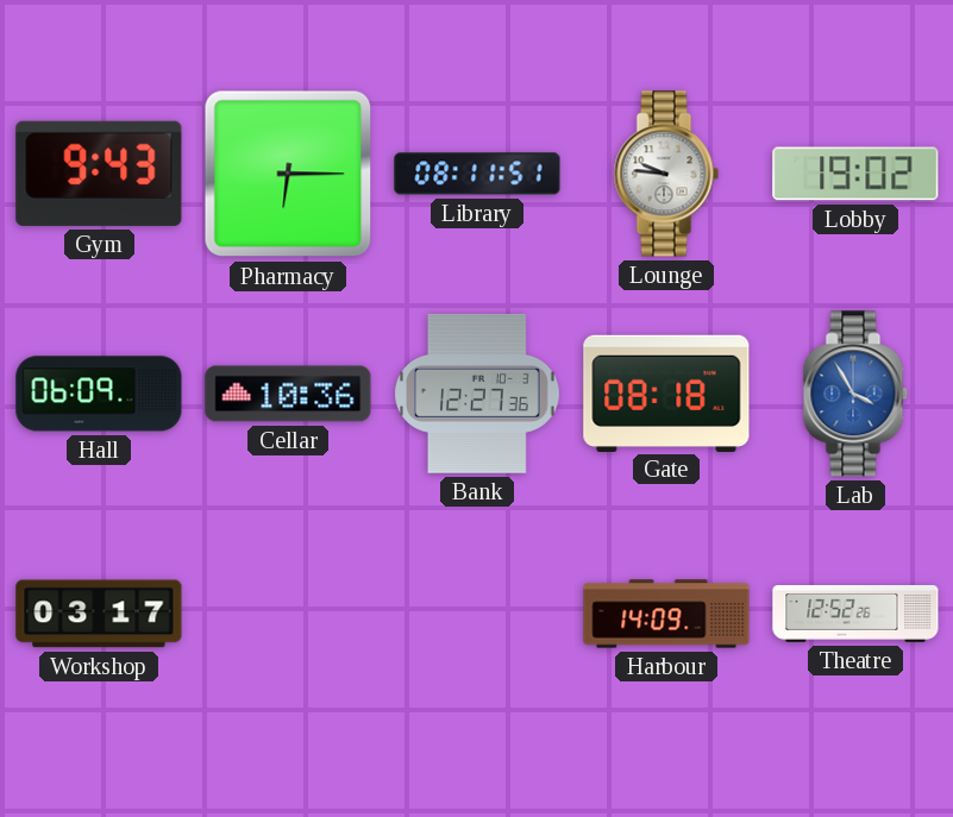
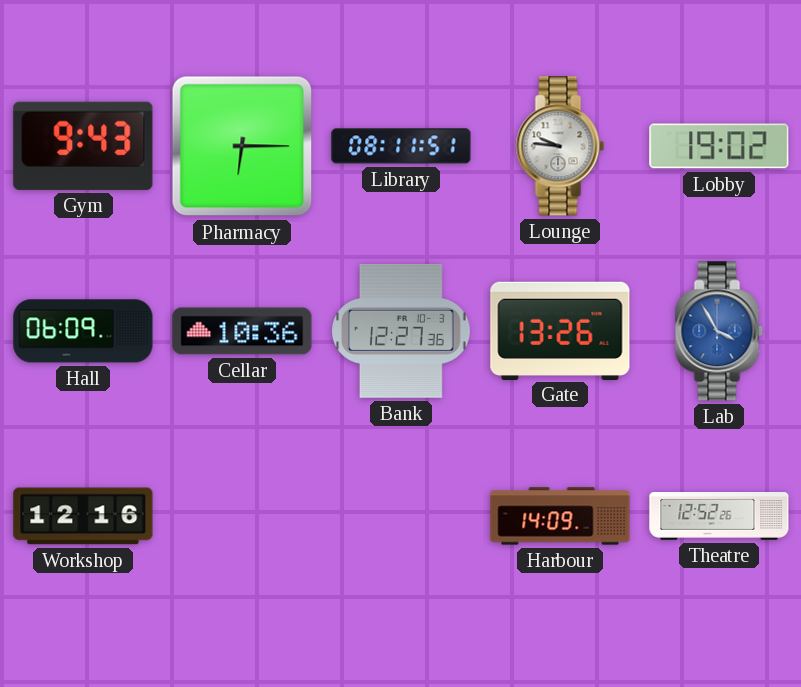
Gate: 08:18 -> 13:26
Workshop: 03:17 -> 12:16
